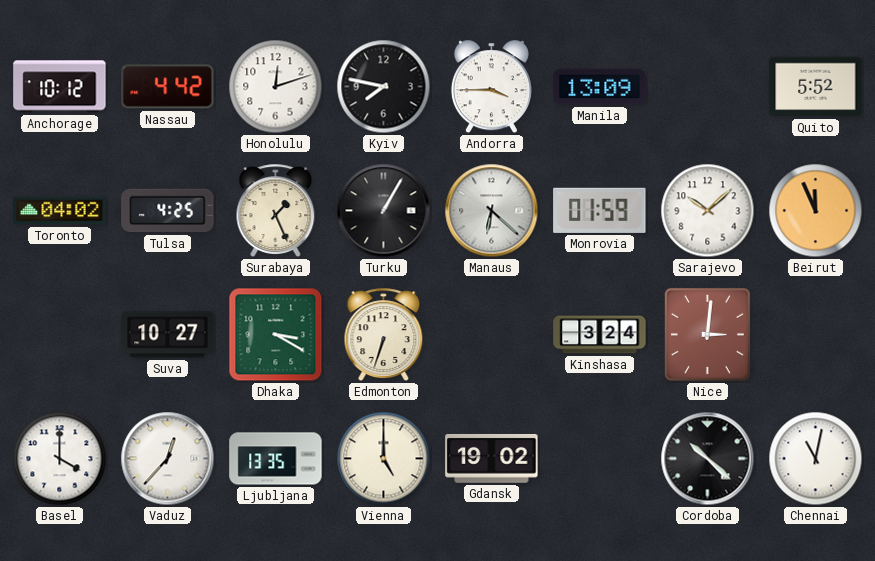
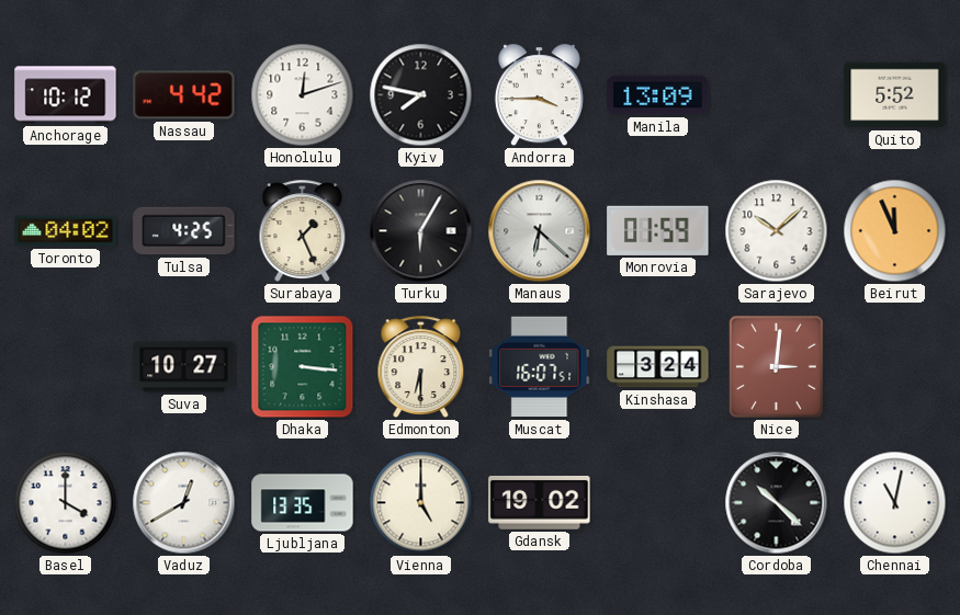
Turku: 1:05 -> 6:05
Dhaka: 3:20 -> 3:16
Edmonton: 6:33 -> 6:30
Muscat: none -> 16:07
Vaduz: 12:37 -> 12:40
